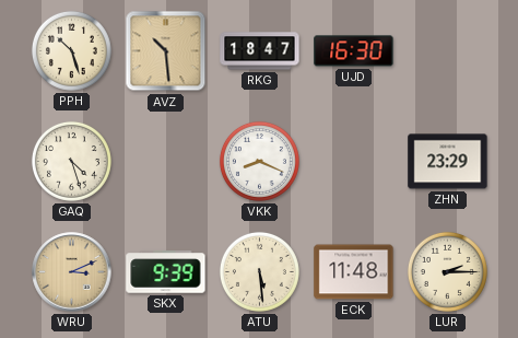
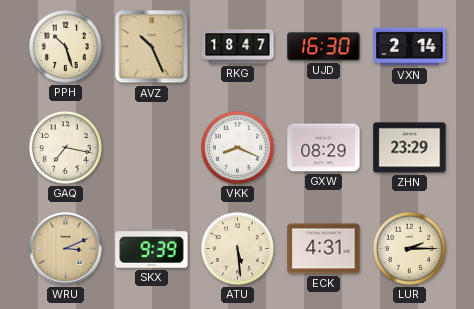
AVZ: 10:29 -> 10:26
VXN: none -> 2:14
GAQ: 4:27 -> 7:17
GXW: none -> 08:29
ECK: 11:48 -> 4:31
